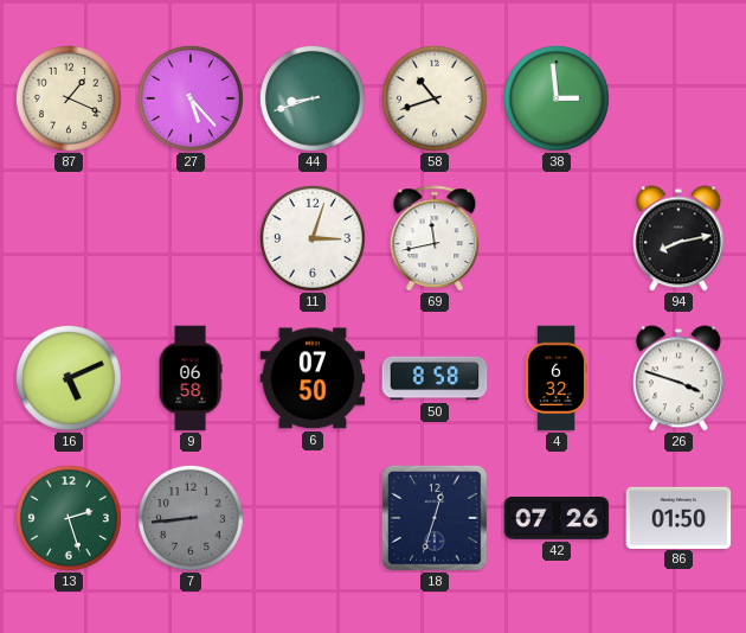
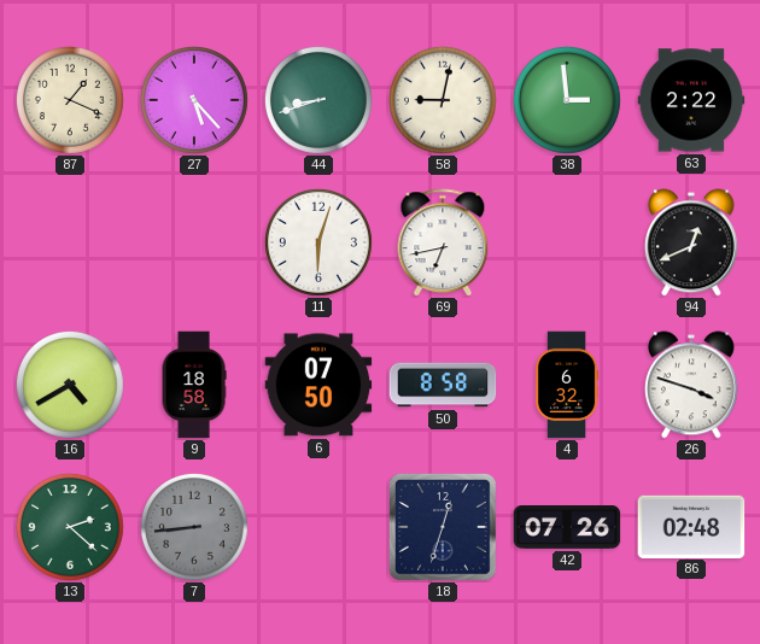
58: 10:42 -> 9:02
63: none -> 2:22
11: 3:03 -> 6:03
69: 11:43 -> 6:43
94: 8:13 -> 12:41
16: 5:11 -> 4:40
9: 06:58 -> 18:58
13: 2:27 -> 2:22
86: 01:50 -> 02:48
